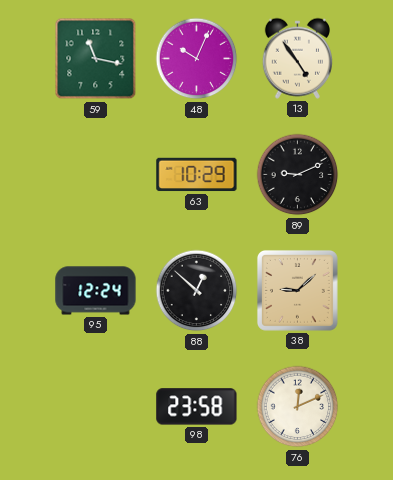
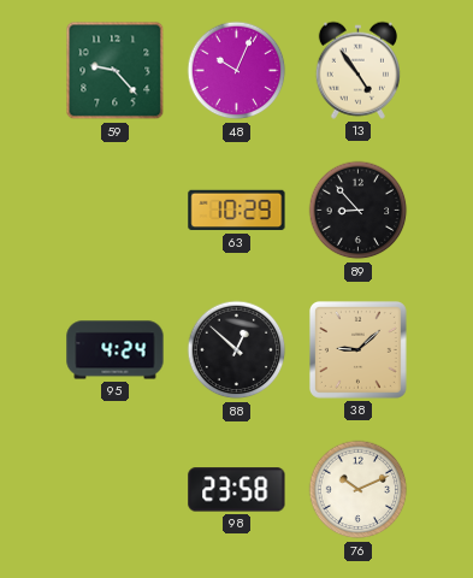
59: 11:17 -> 9:23
89: 9:11 -> 8:53
95: 12:24 -> 4:24
76: 12:11 -> 10:11
